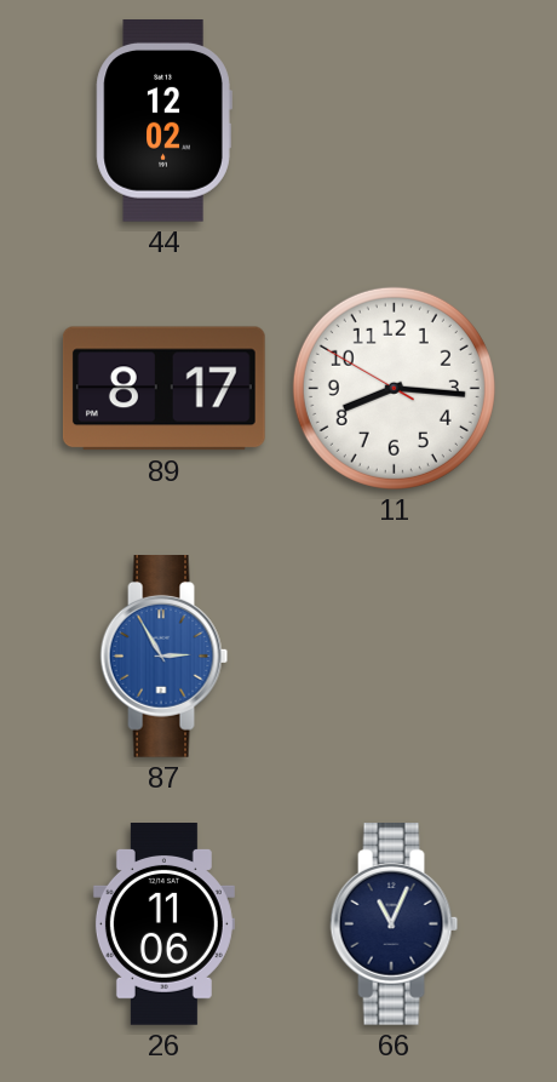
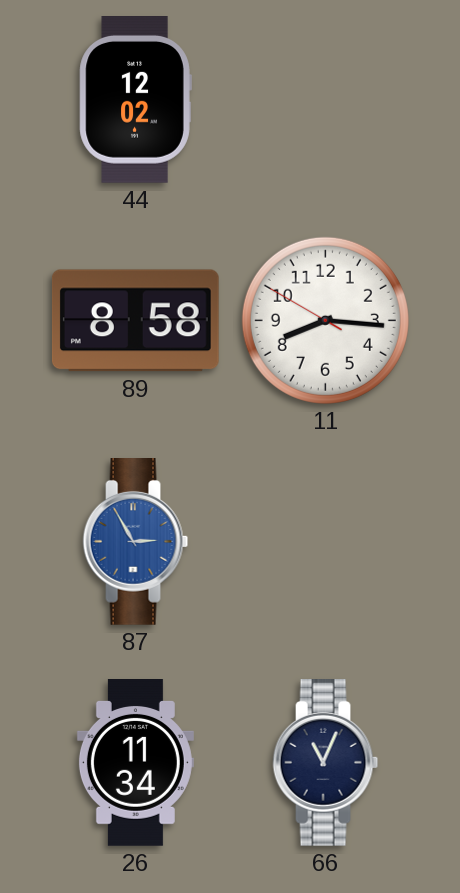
89: 8:17 -> 8:58
26: 11:06 -> 11:34
